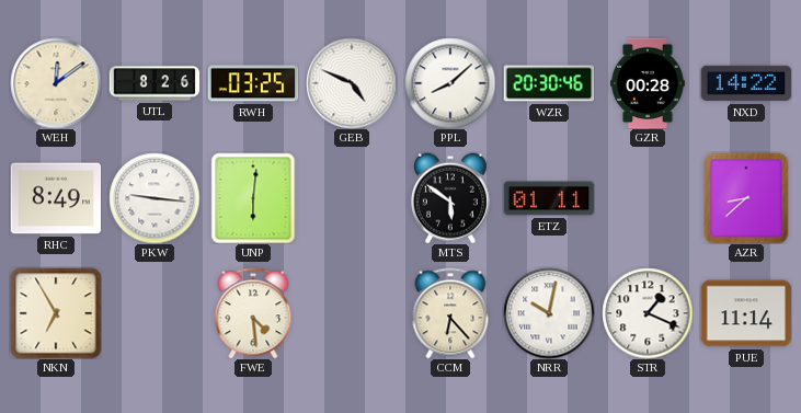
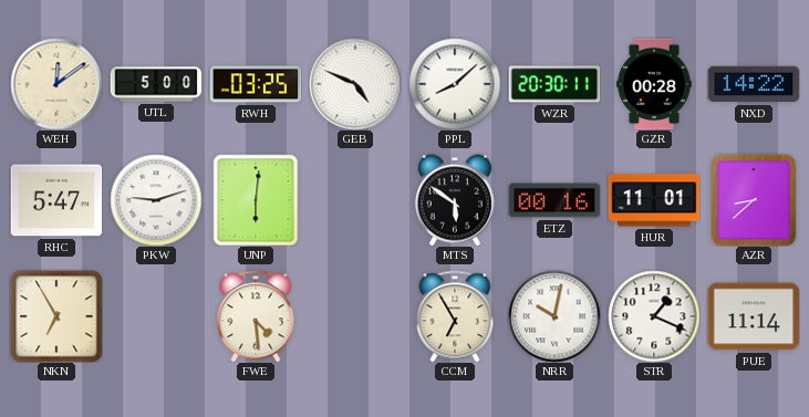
UTL: 8:26 -> 5:00
WZR: 20:30:46 -> 20:30:11
RHC: 8:49 -> 5:47
PKW: 9:16 -> 9:12
ETZ: 01:11 -> 00:16
HUR: none -> 11:01
CCM: 6:23 -> 6:55
